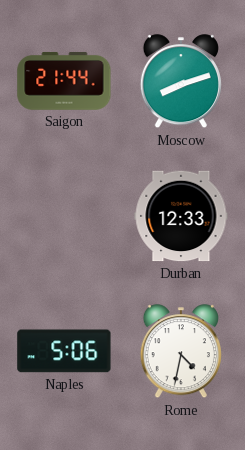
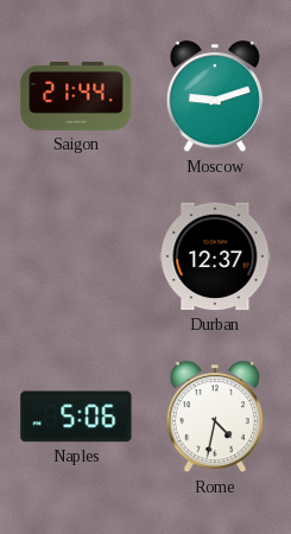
Moscow: 8:12 -> 9:12
Durban: 12:33 -> 12:37
